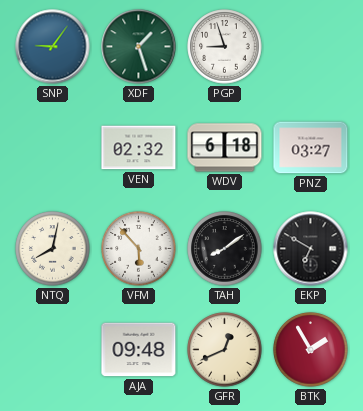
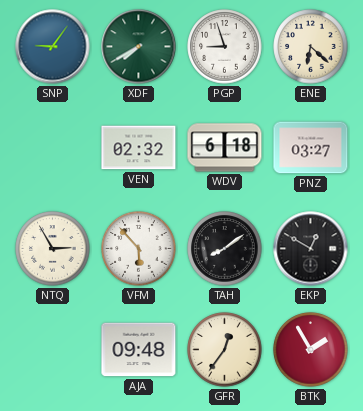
XDF: 1:27 -> 7:40
ENE: none -> 6:22
NTQ: 8:02 -> 2:55
EKP: 6:50 -> 12:50
GFR: 12:41 -> 12:36
